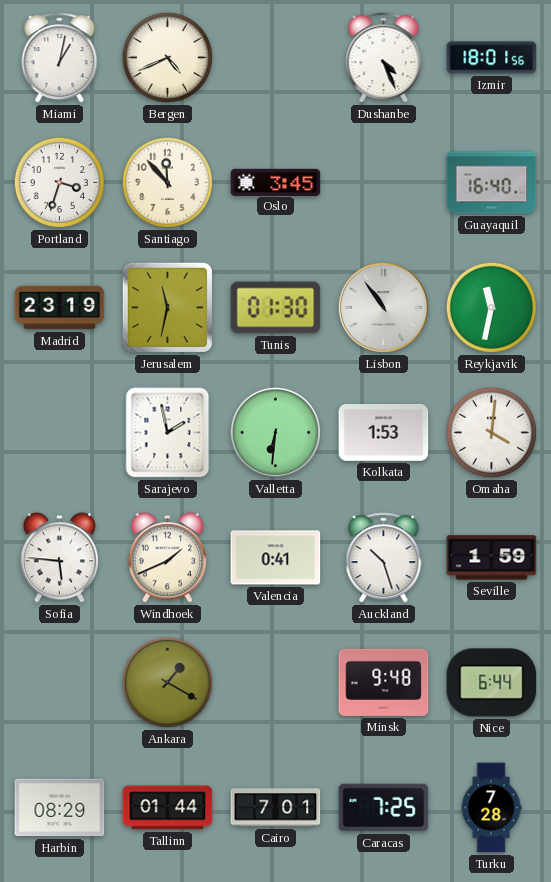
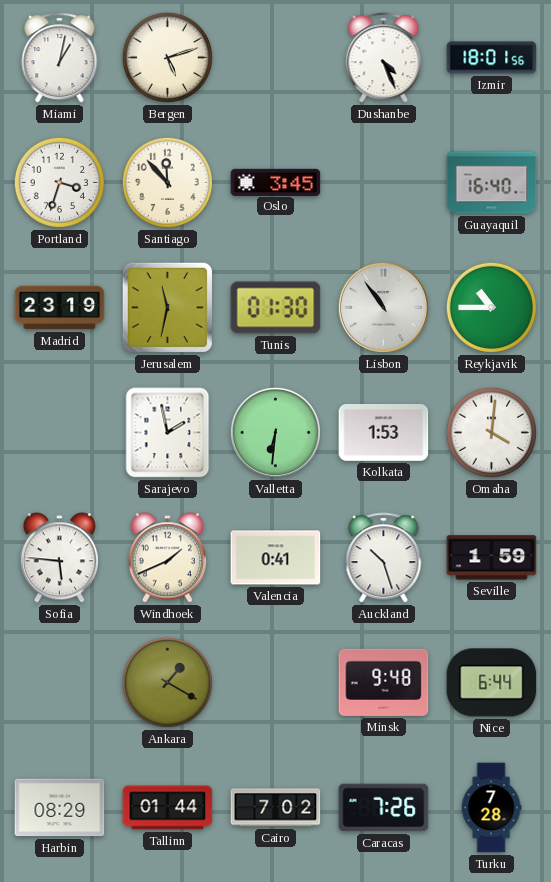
Bergen: 4:41 -> 5:12
Reykjavik: 11:32 -> 10:45
Cairo: 7:01 -> 7:02
Caracas: 7:25 -> 7:26
